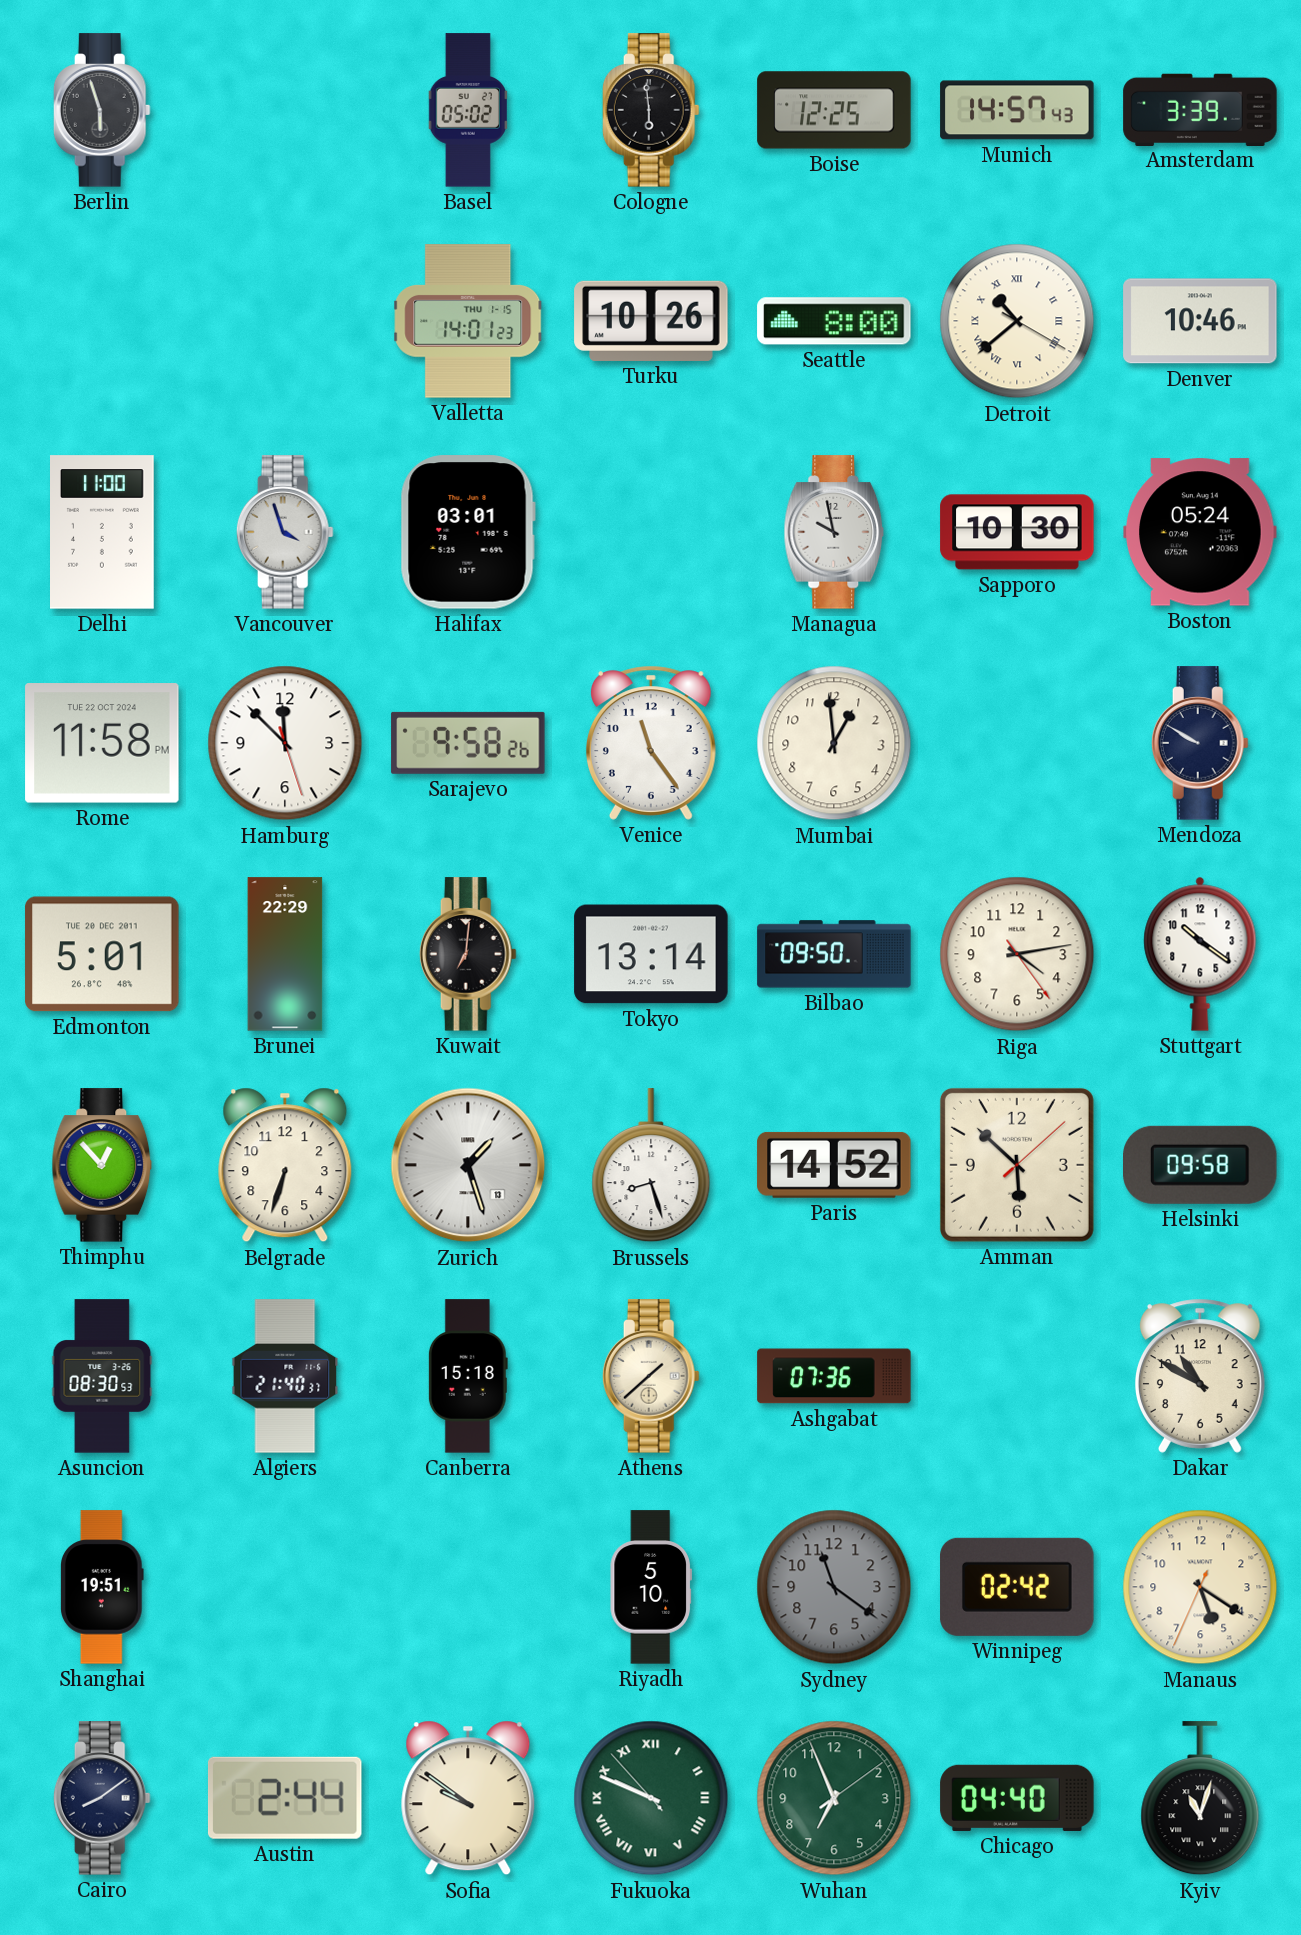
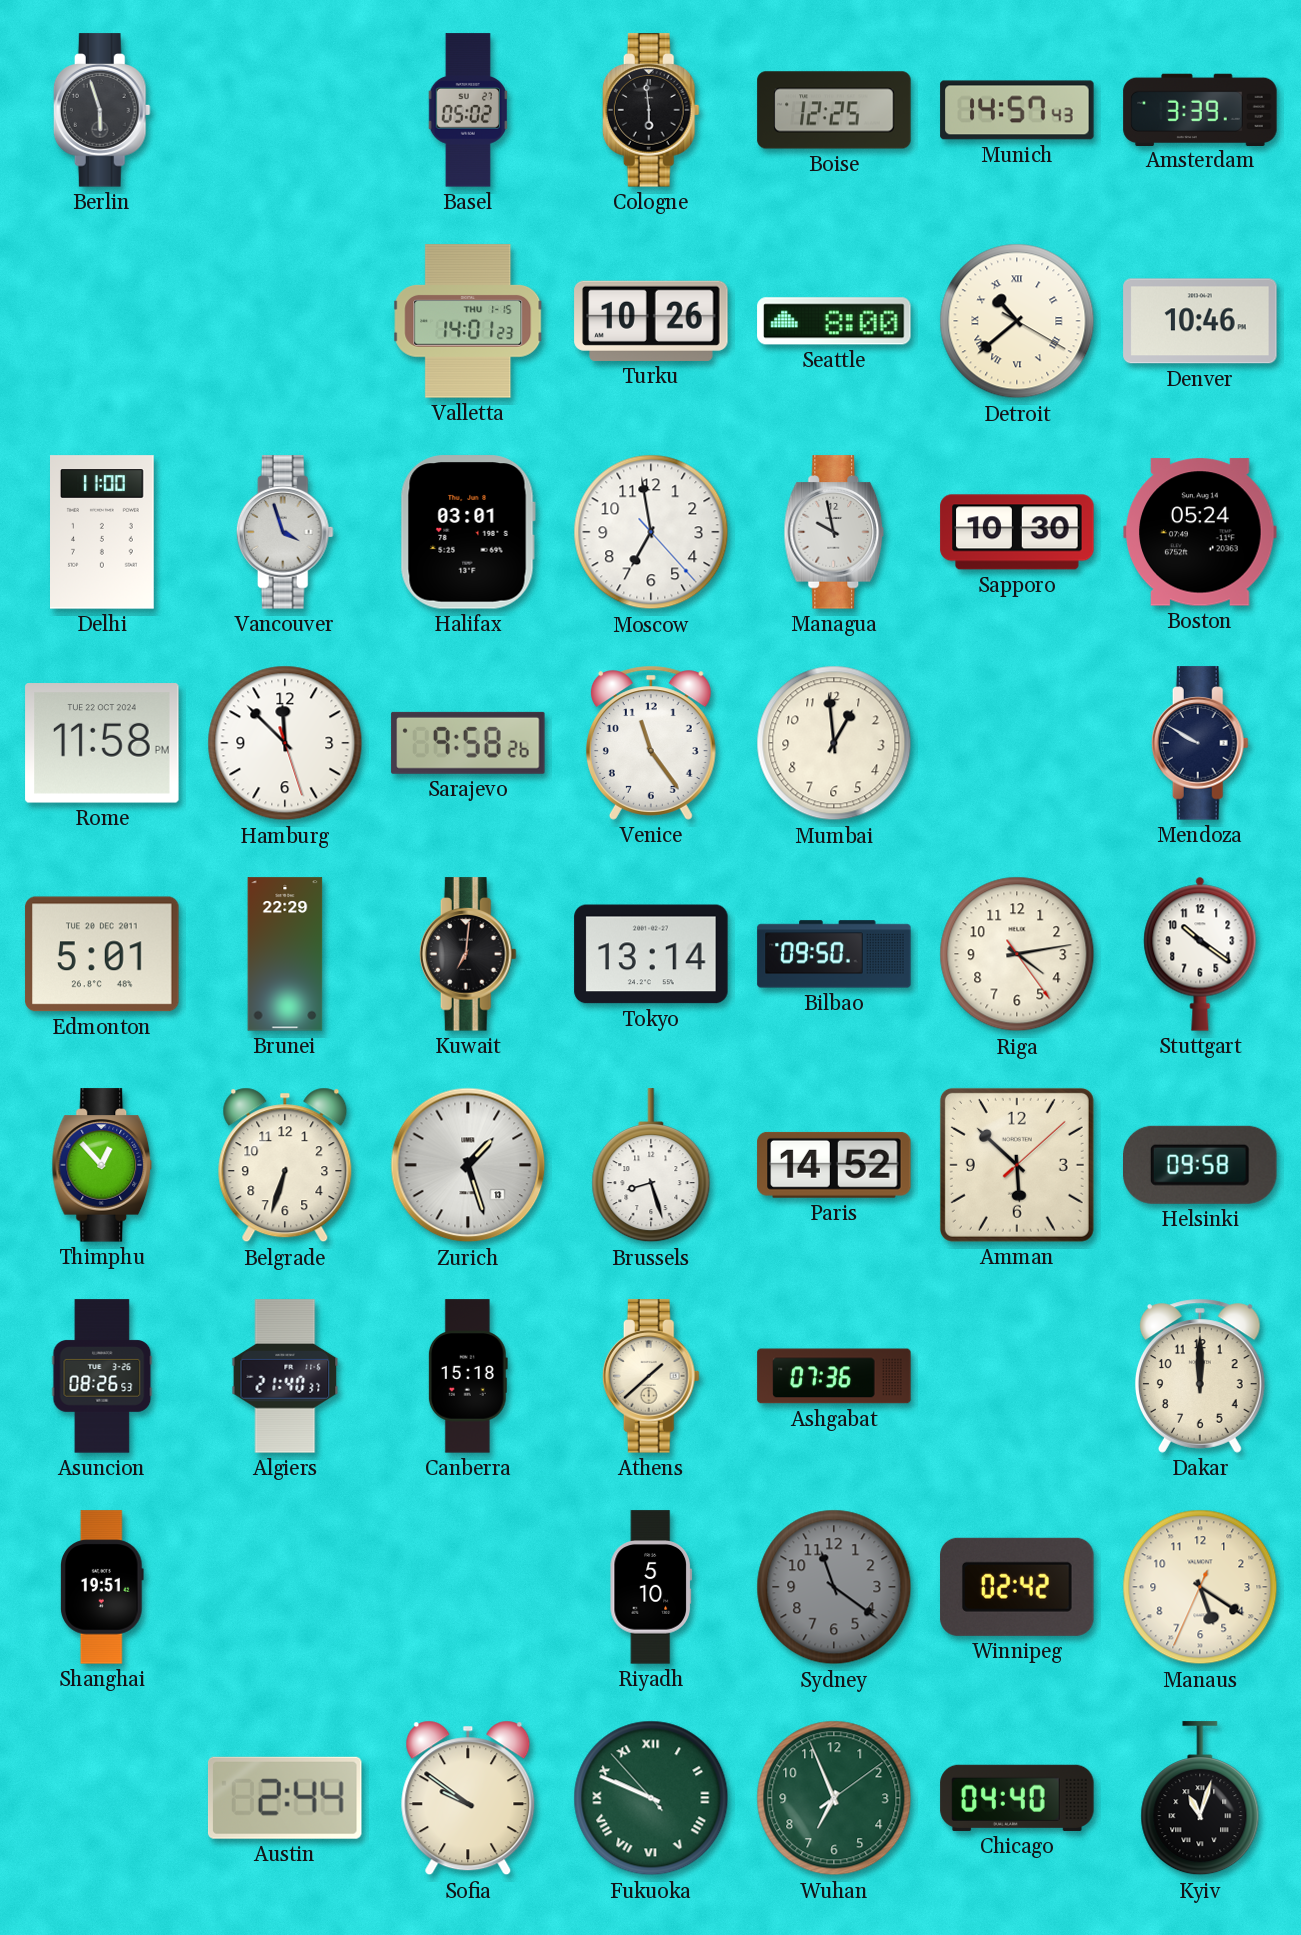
Moscow: none -> 6:58
Asuncion: 08:30 -> 08:26
Dakar: 10:50 -> 12:00
Cairo: 8:09 -> none
